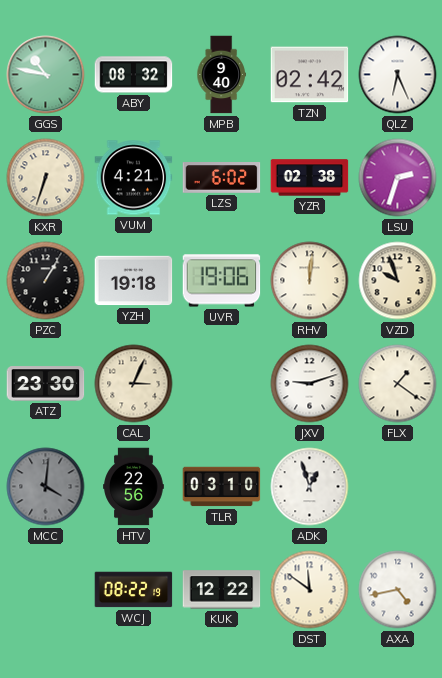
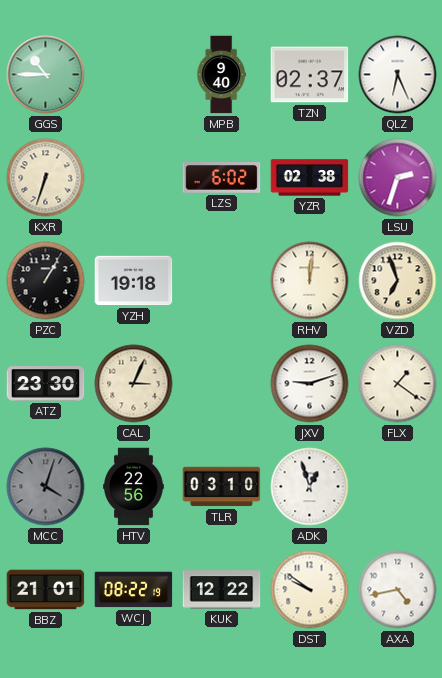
GGS: 10:47 -> 10:45
ABY: 08:32 -> none
TZN: 02:42 -> 02:37
VUM: 4:21 -> none
UVR: 19:06 -> none
VZD: 9:57 -> 6:57
MCC: 4:01 -> 4:03
BBZ: none -> 21:01
DST: 11:51 -> 9:51
